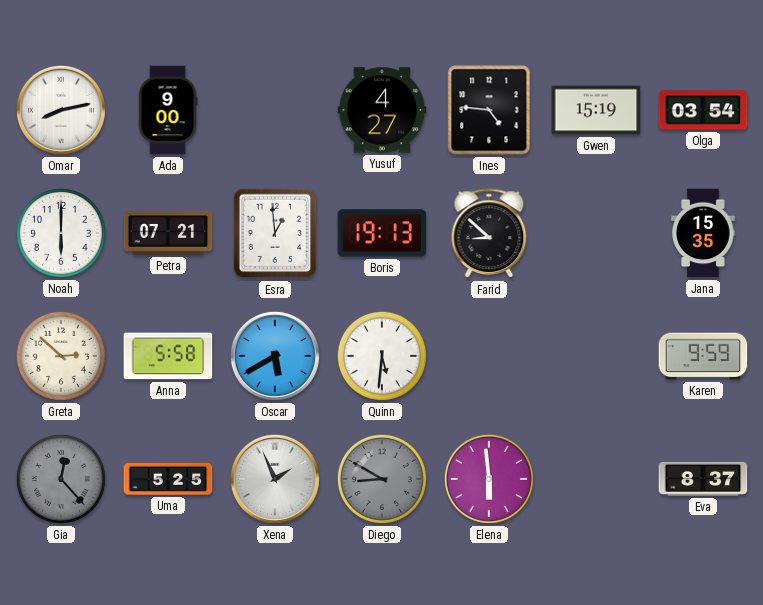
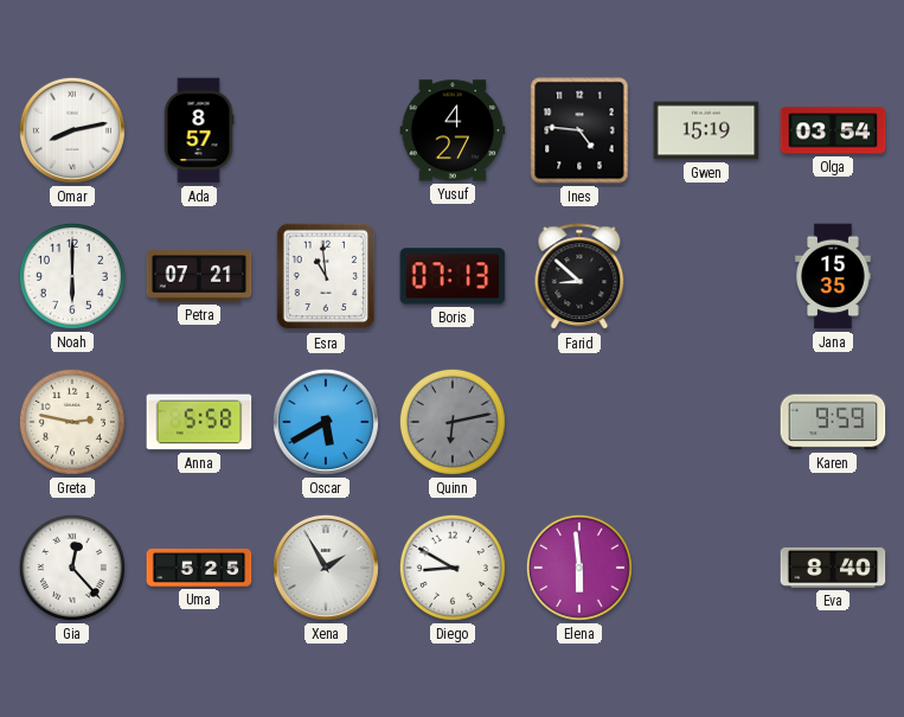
Ada: 9:00 -> 8:57
Esra: 12:59 -> 10:59
Boris: 19:13 -> 07:13
Greta: 2:52 -> 2:47
Quinn: 5:31 -> 6:13
Quinn dial: white -> grey
Gia dial: grey -> white
Xena: 1:56 -> 1:55
Diego dial: grey -> white
Eva: 8:37 -> 8:40
